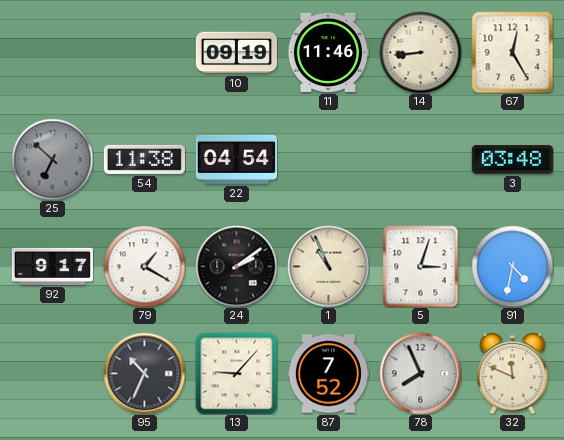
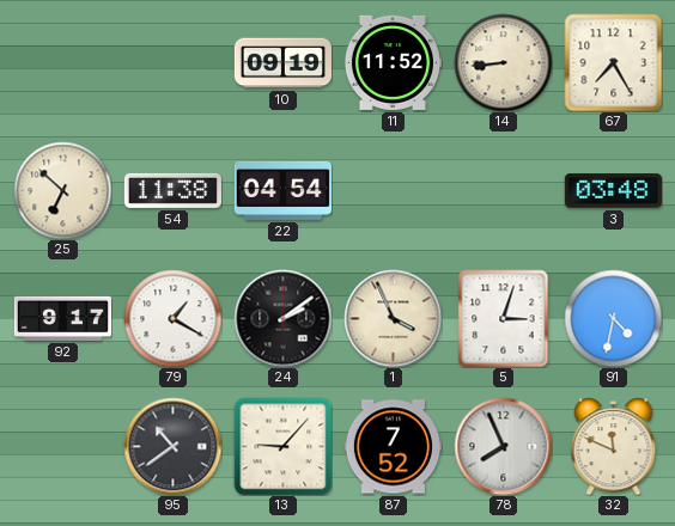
11: 11:46 -> 11:52
67: 12:25 -> 7:25
25 dial: grey -> cream
1: 10:56 -> 3:56
95: 10:34 -> 10:39
